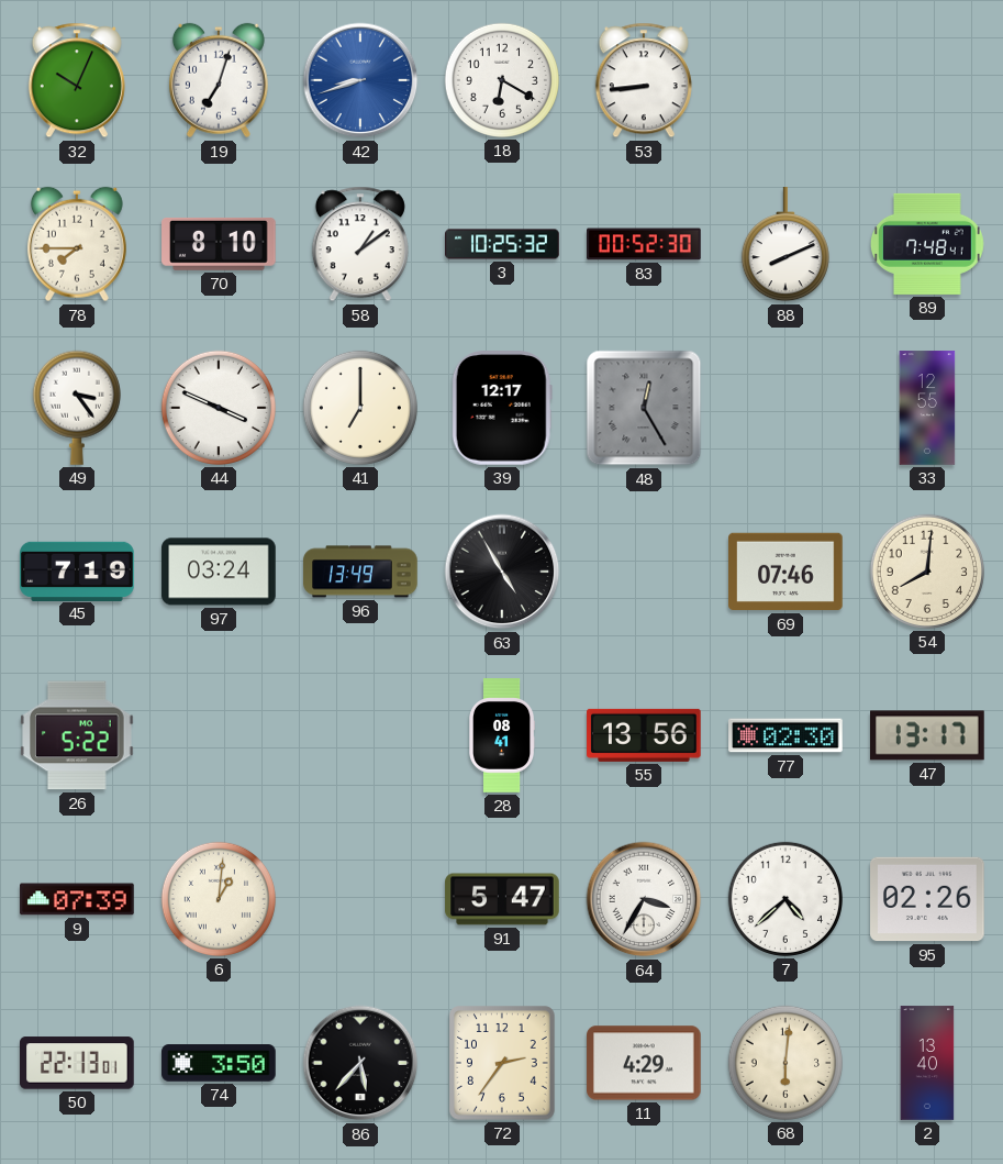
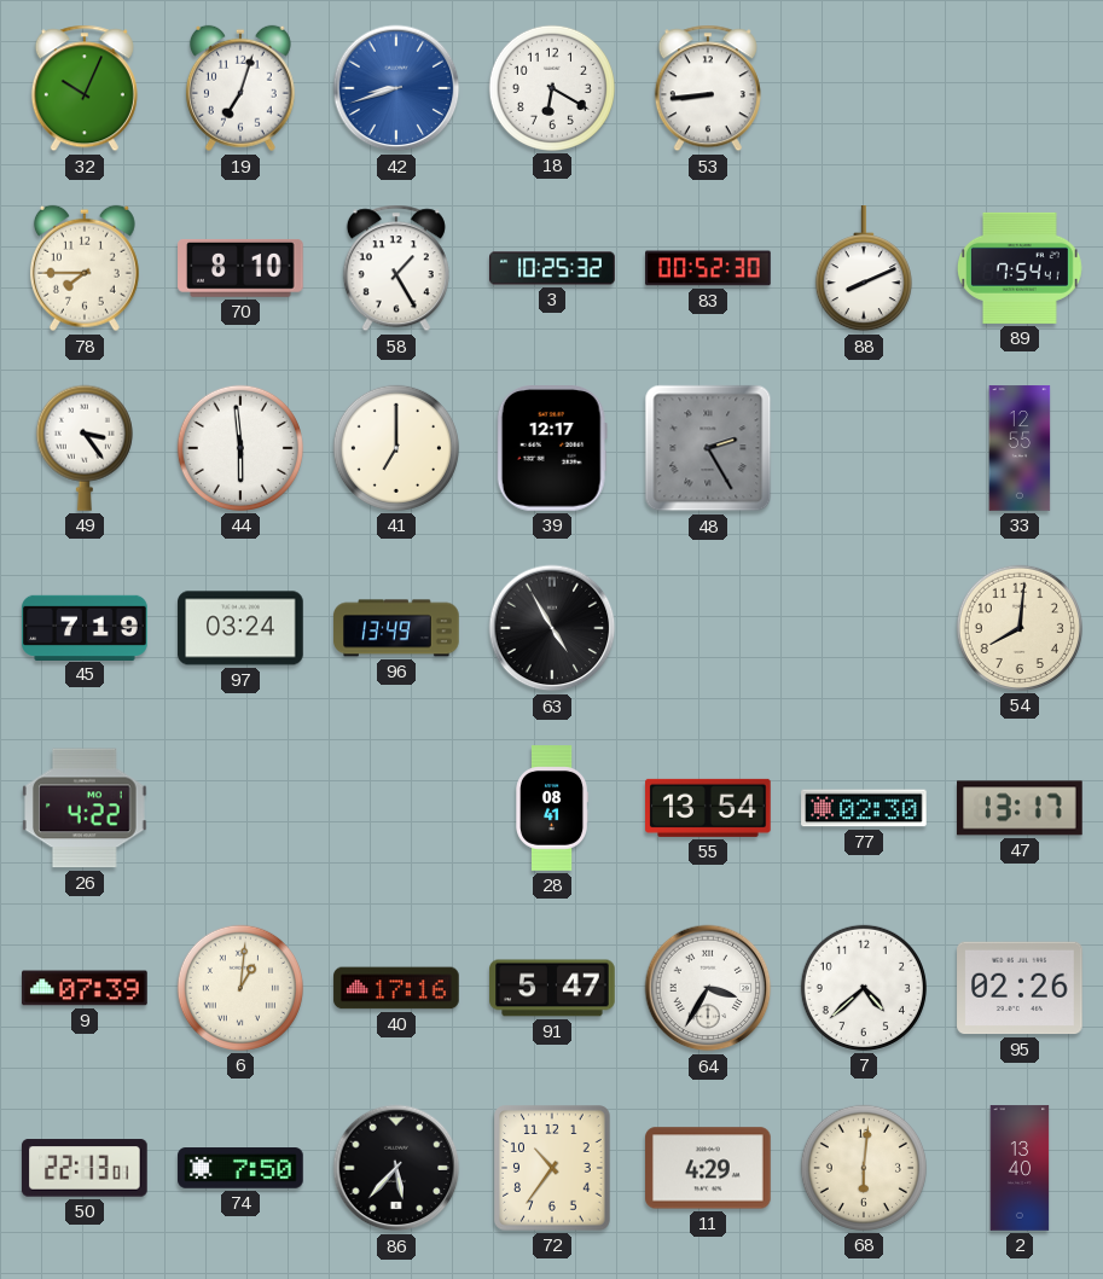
58: 1:09 -> 1:25
89: 7:48 -> 7:54
44: 3:49 -> 5:59
48: 12:25 -> 2:25
69: 07:46 -> none
26: 5:22 -> 4:22
55: 13:56 -> 13:54
40: none -> 17:16
74: 3:50 -> 7:50
72: 2:36 -> 10:36
